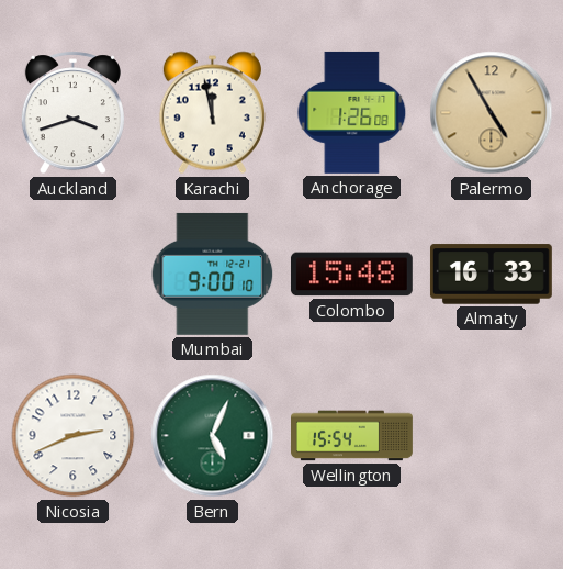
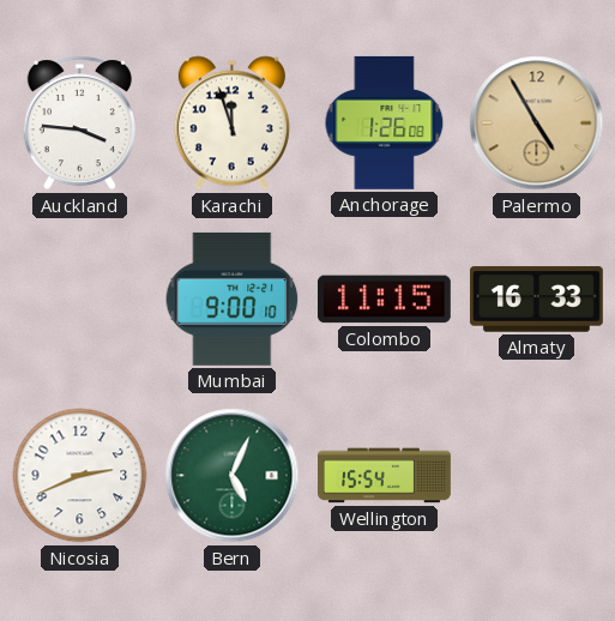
Auckland: 3:42 -> 3:46
Karachi: 11:58 -> 11:57
Colombo: 15:48 -> 11:15
